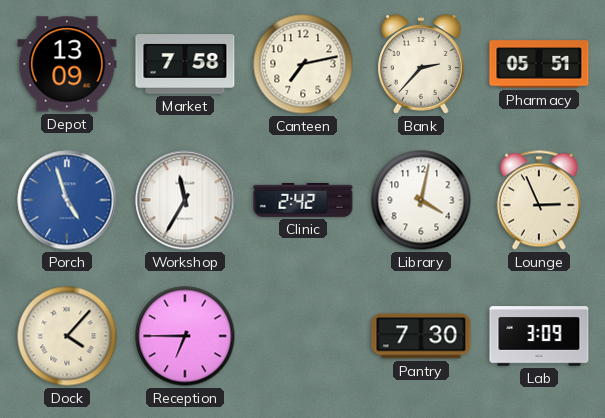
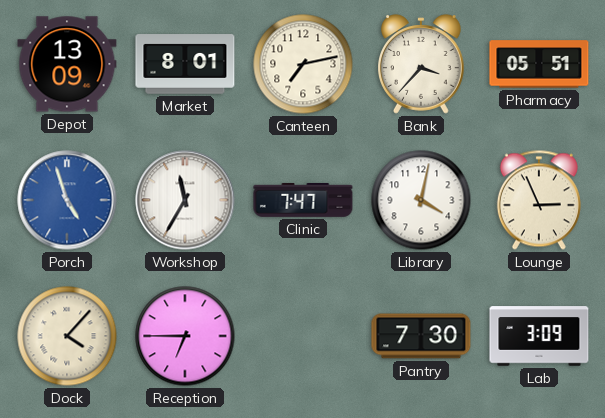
Market: 7:58 -> 8:01
Bank: 2:37 -> 3:37
Clinic: 2:42 -> 7:47
